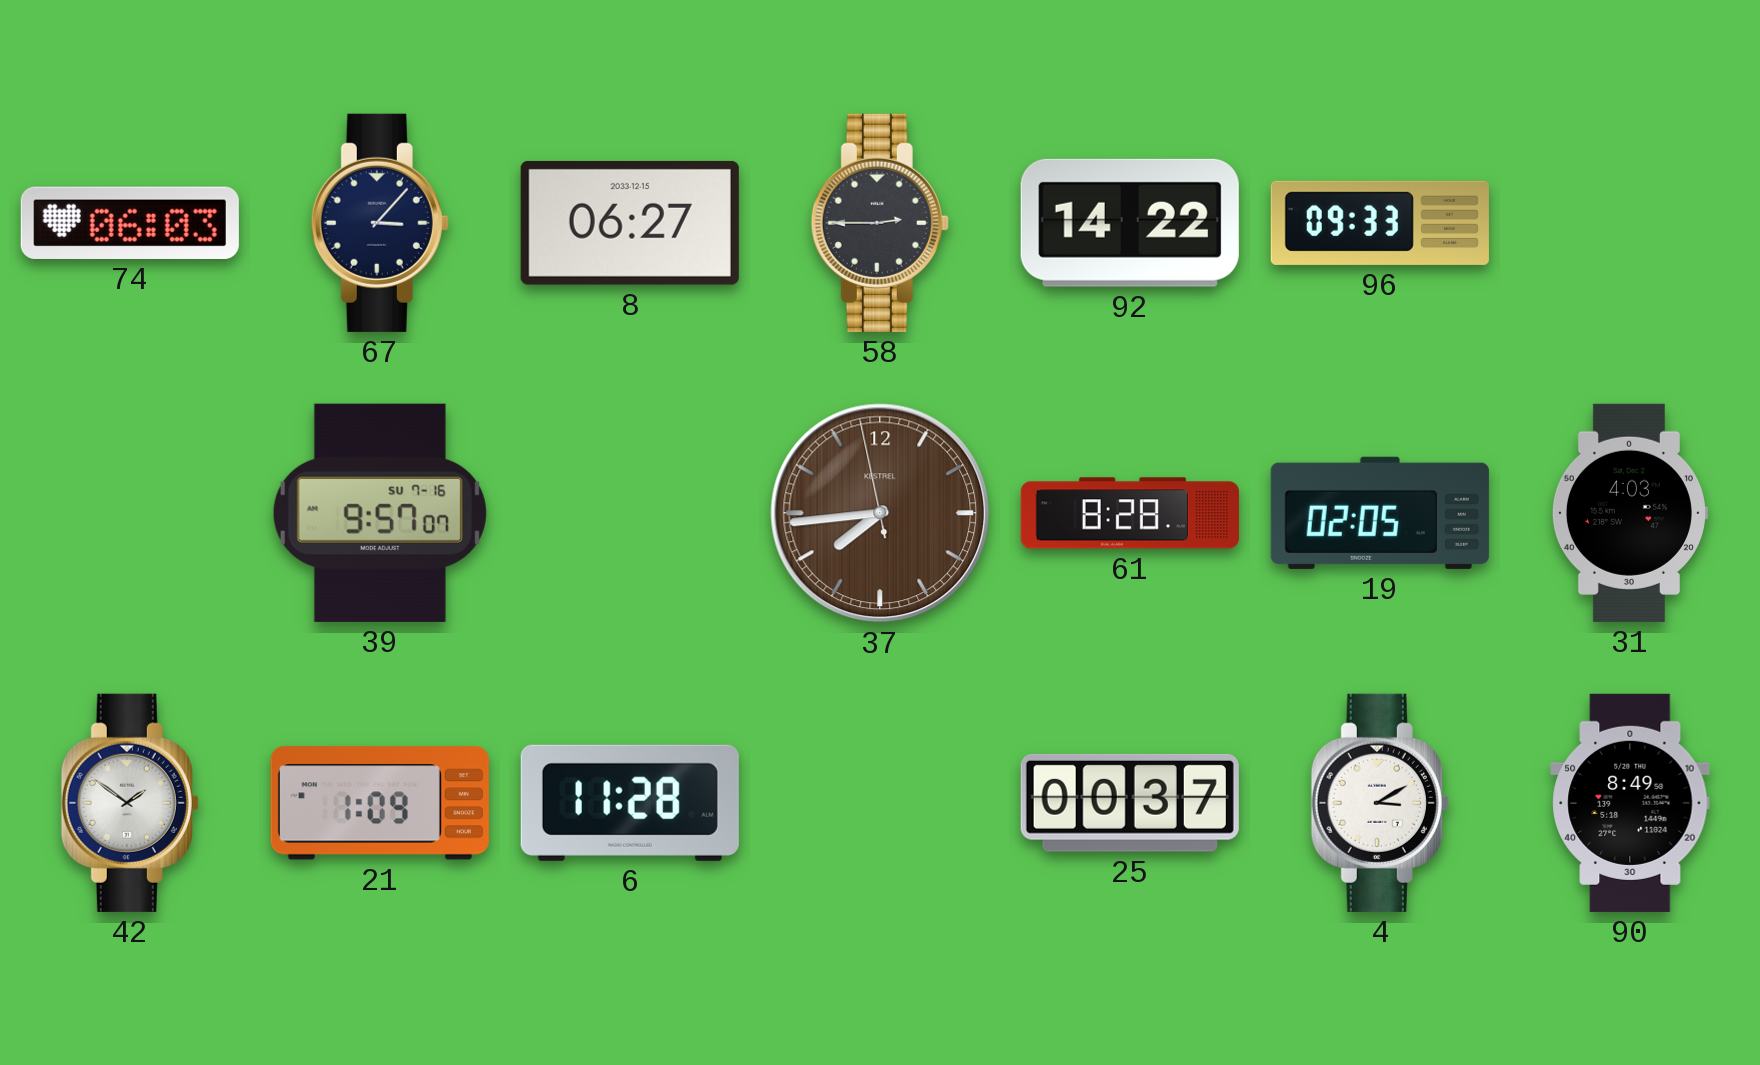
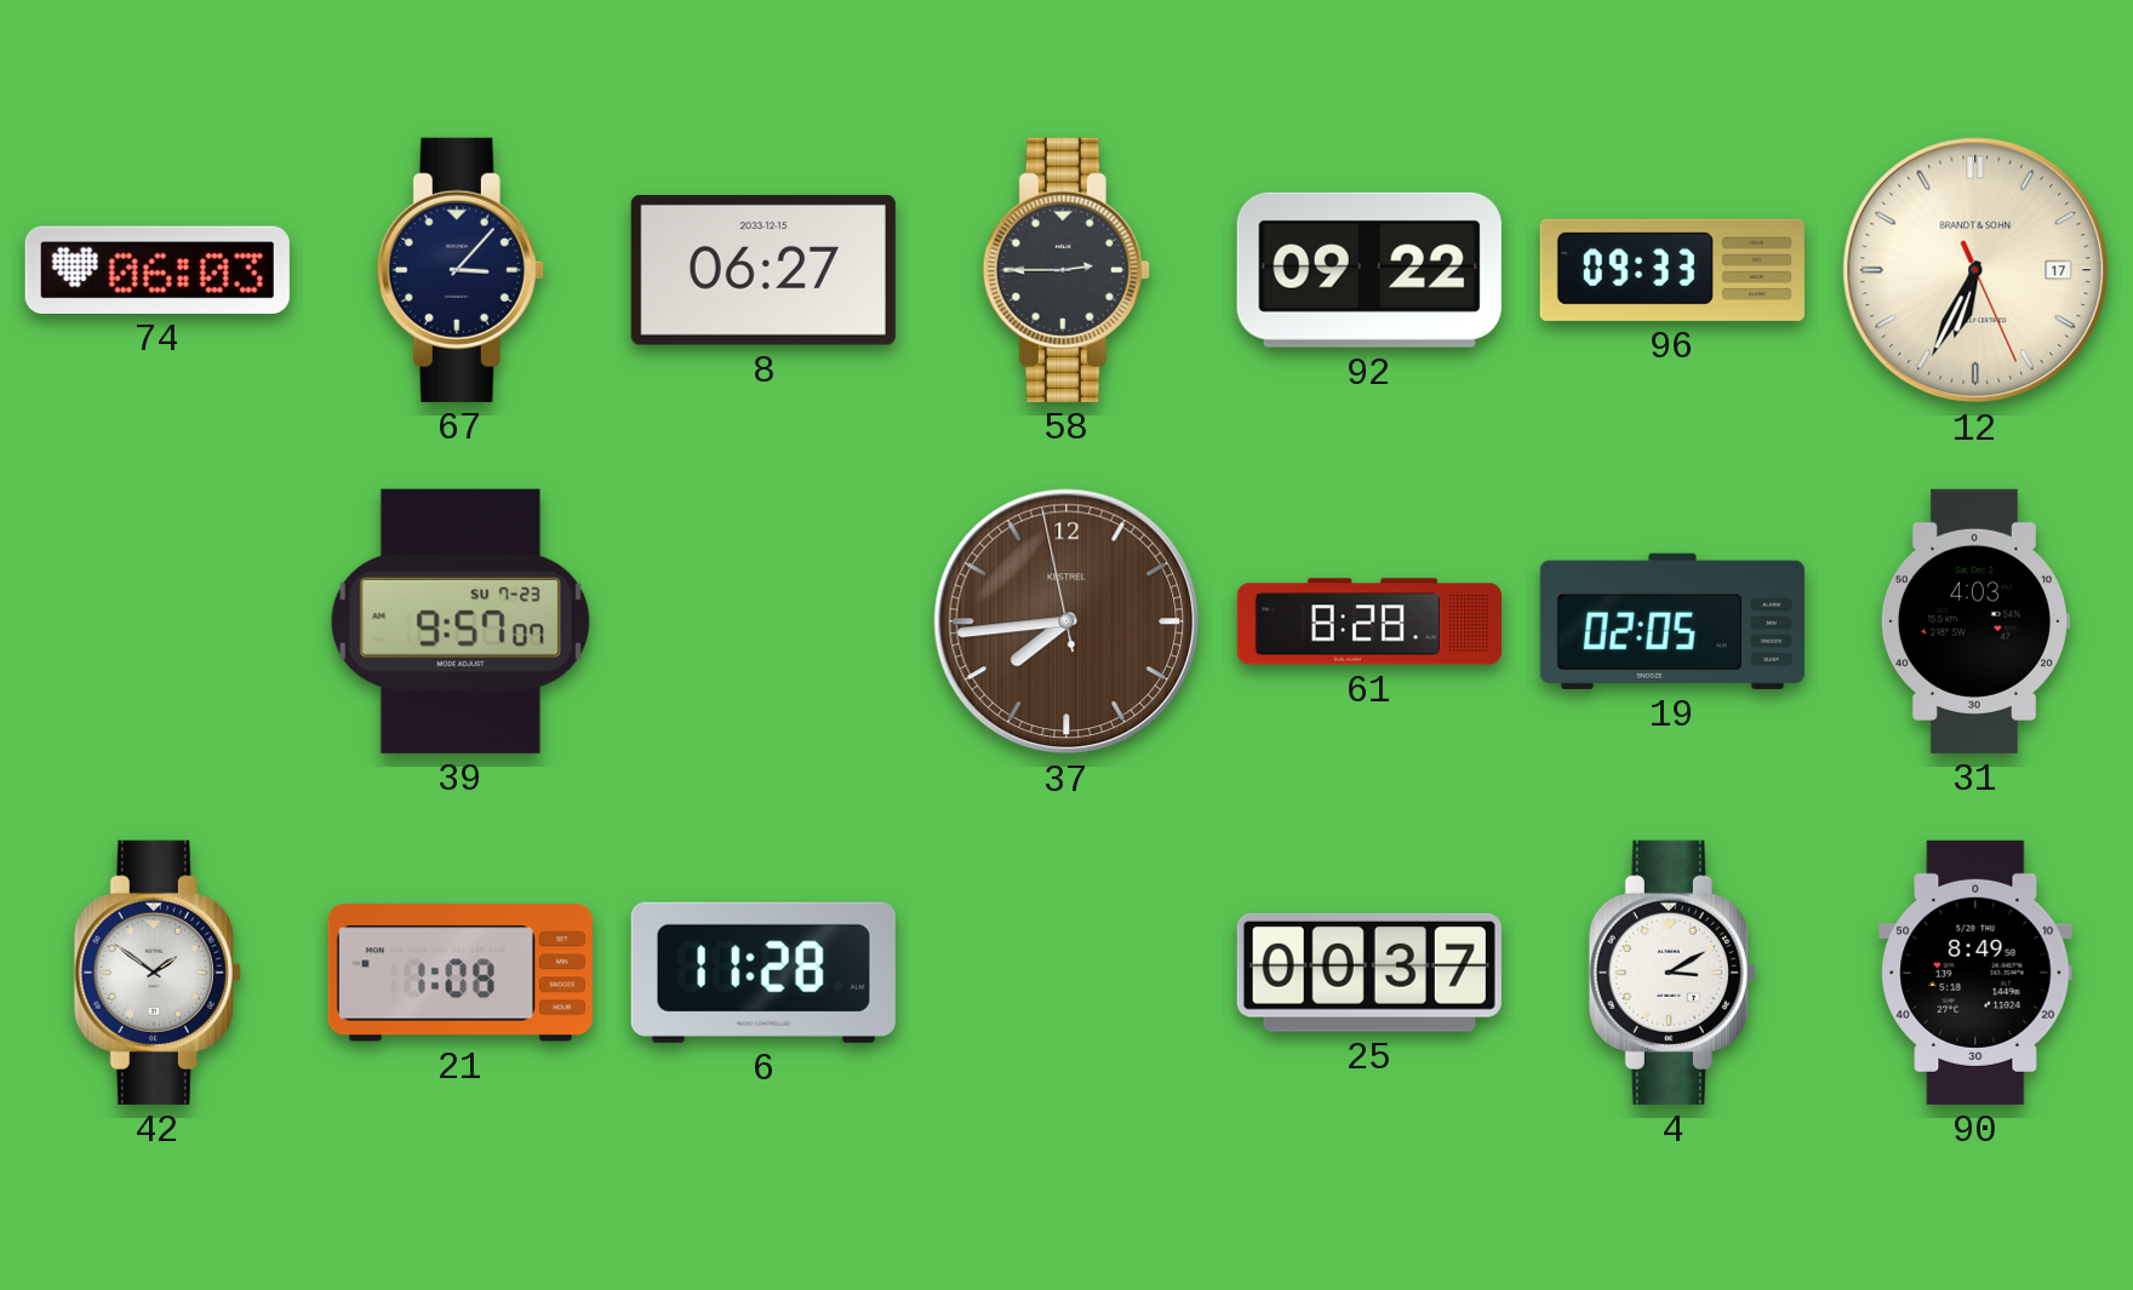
92: 14:22 -> 09:22
12: none -> 6:34
39 date: SU 7-16 -> SU 7-23
21: 1:09 -> 1:08
